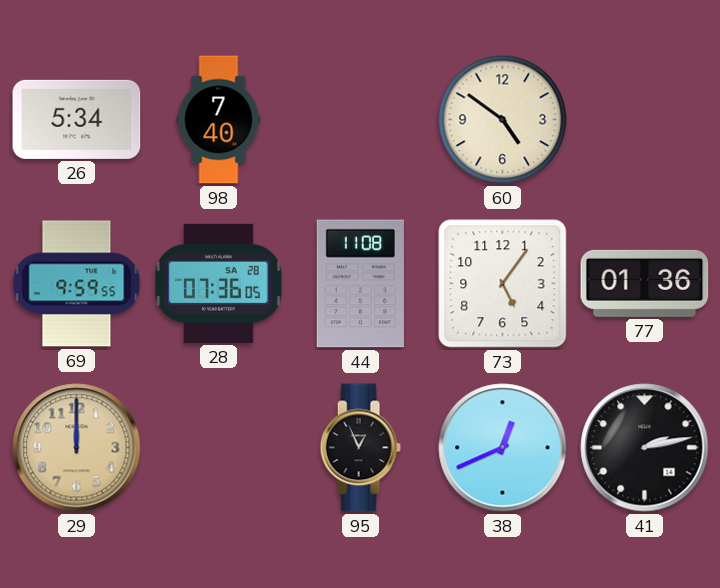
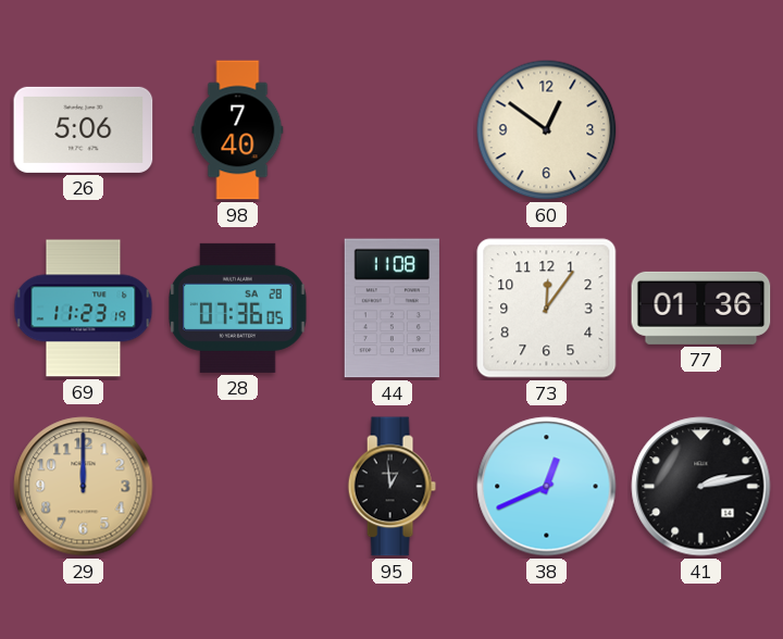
26: 5:34 -> 5:06
60: 4:51 -> 12:51
69: 9:59 -> 11:23
73: 5:06 -> 12:06
95: 12:56 -> 12:59
